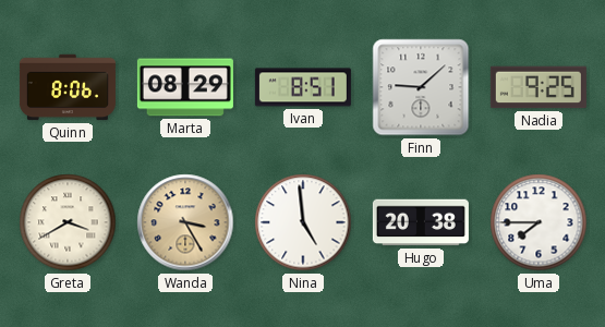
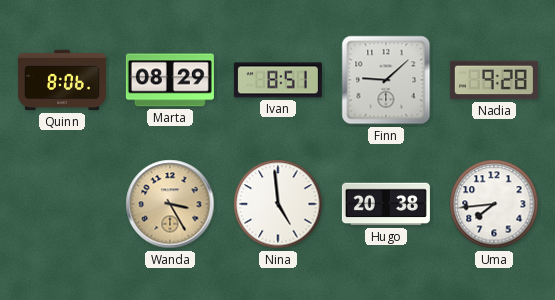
Nadia: 9:25 -> 9:28
Greta: 3:40 -> none
Uma: 7:45 -> 7:44
